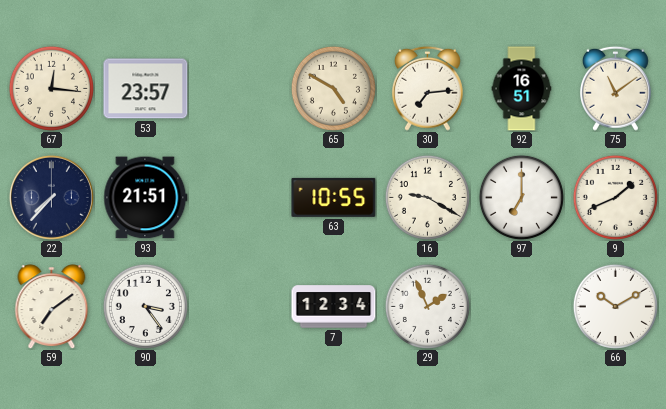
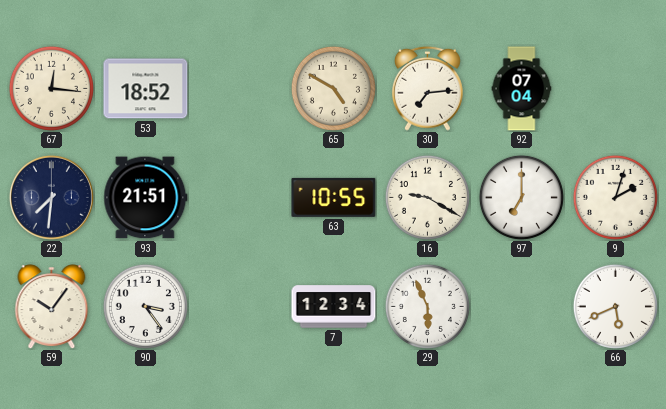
53: 23:57 -> 18:52
92: 16:51 -> 07:04
75: 11:09 -> none
22: 7:37 -> 7:31
9: 1:41 -> 2:03
59: 7:09 -> 10:06
29: 1:56 -> 5:56
66: 10:10 -> 5:41
